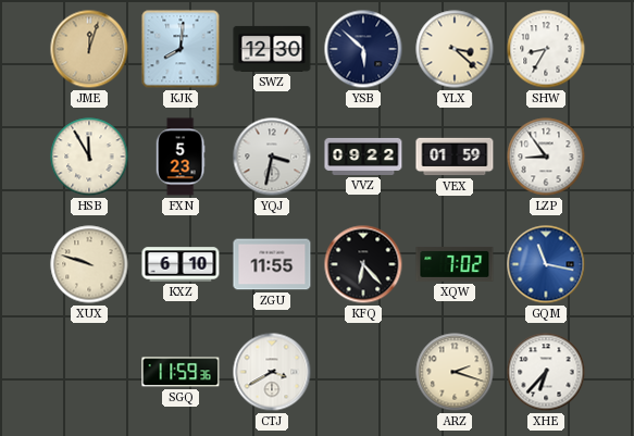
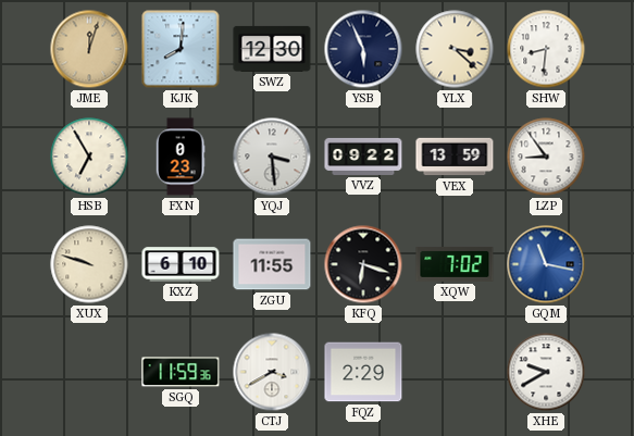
YSB: 5:52 -> 5:56
SHW: 8:35 -> 8:31
HSB: 11:55 -> 6:55
FXN: 5:23 -> 0:23
YQJ: 3:32 -> 3:29
VEX: 01:59 -> 13:59
KFQ: 6:23 -> 6:18
FQZ: none -> 2:29
ARZ: 2:18 -> none
XHE: 6:37 -> 9:40
